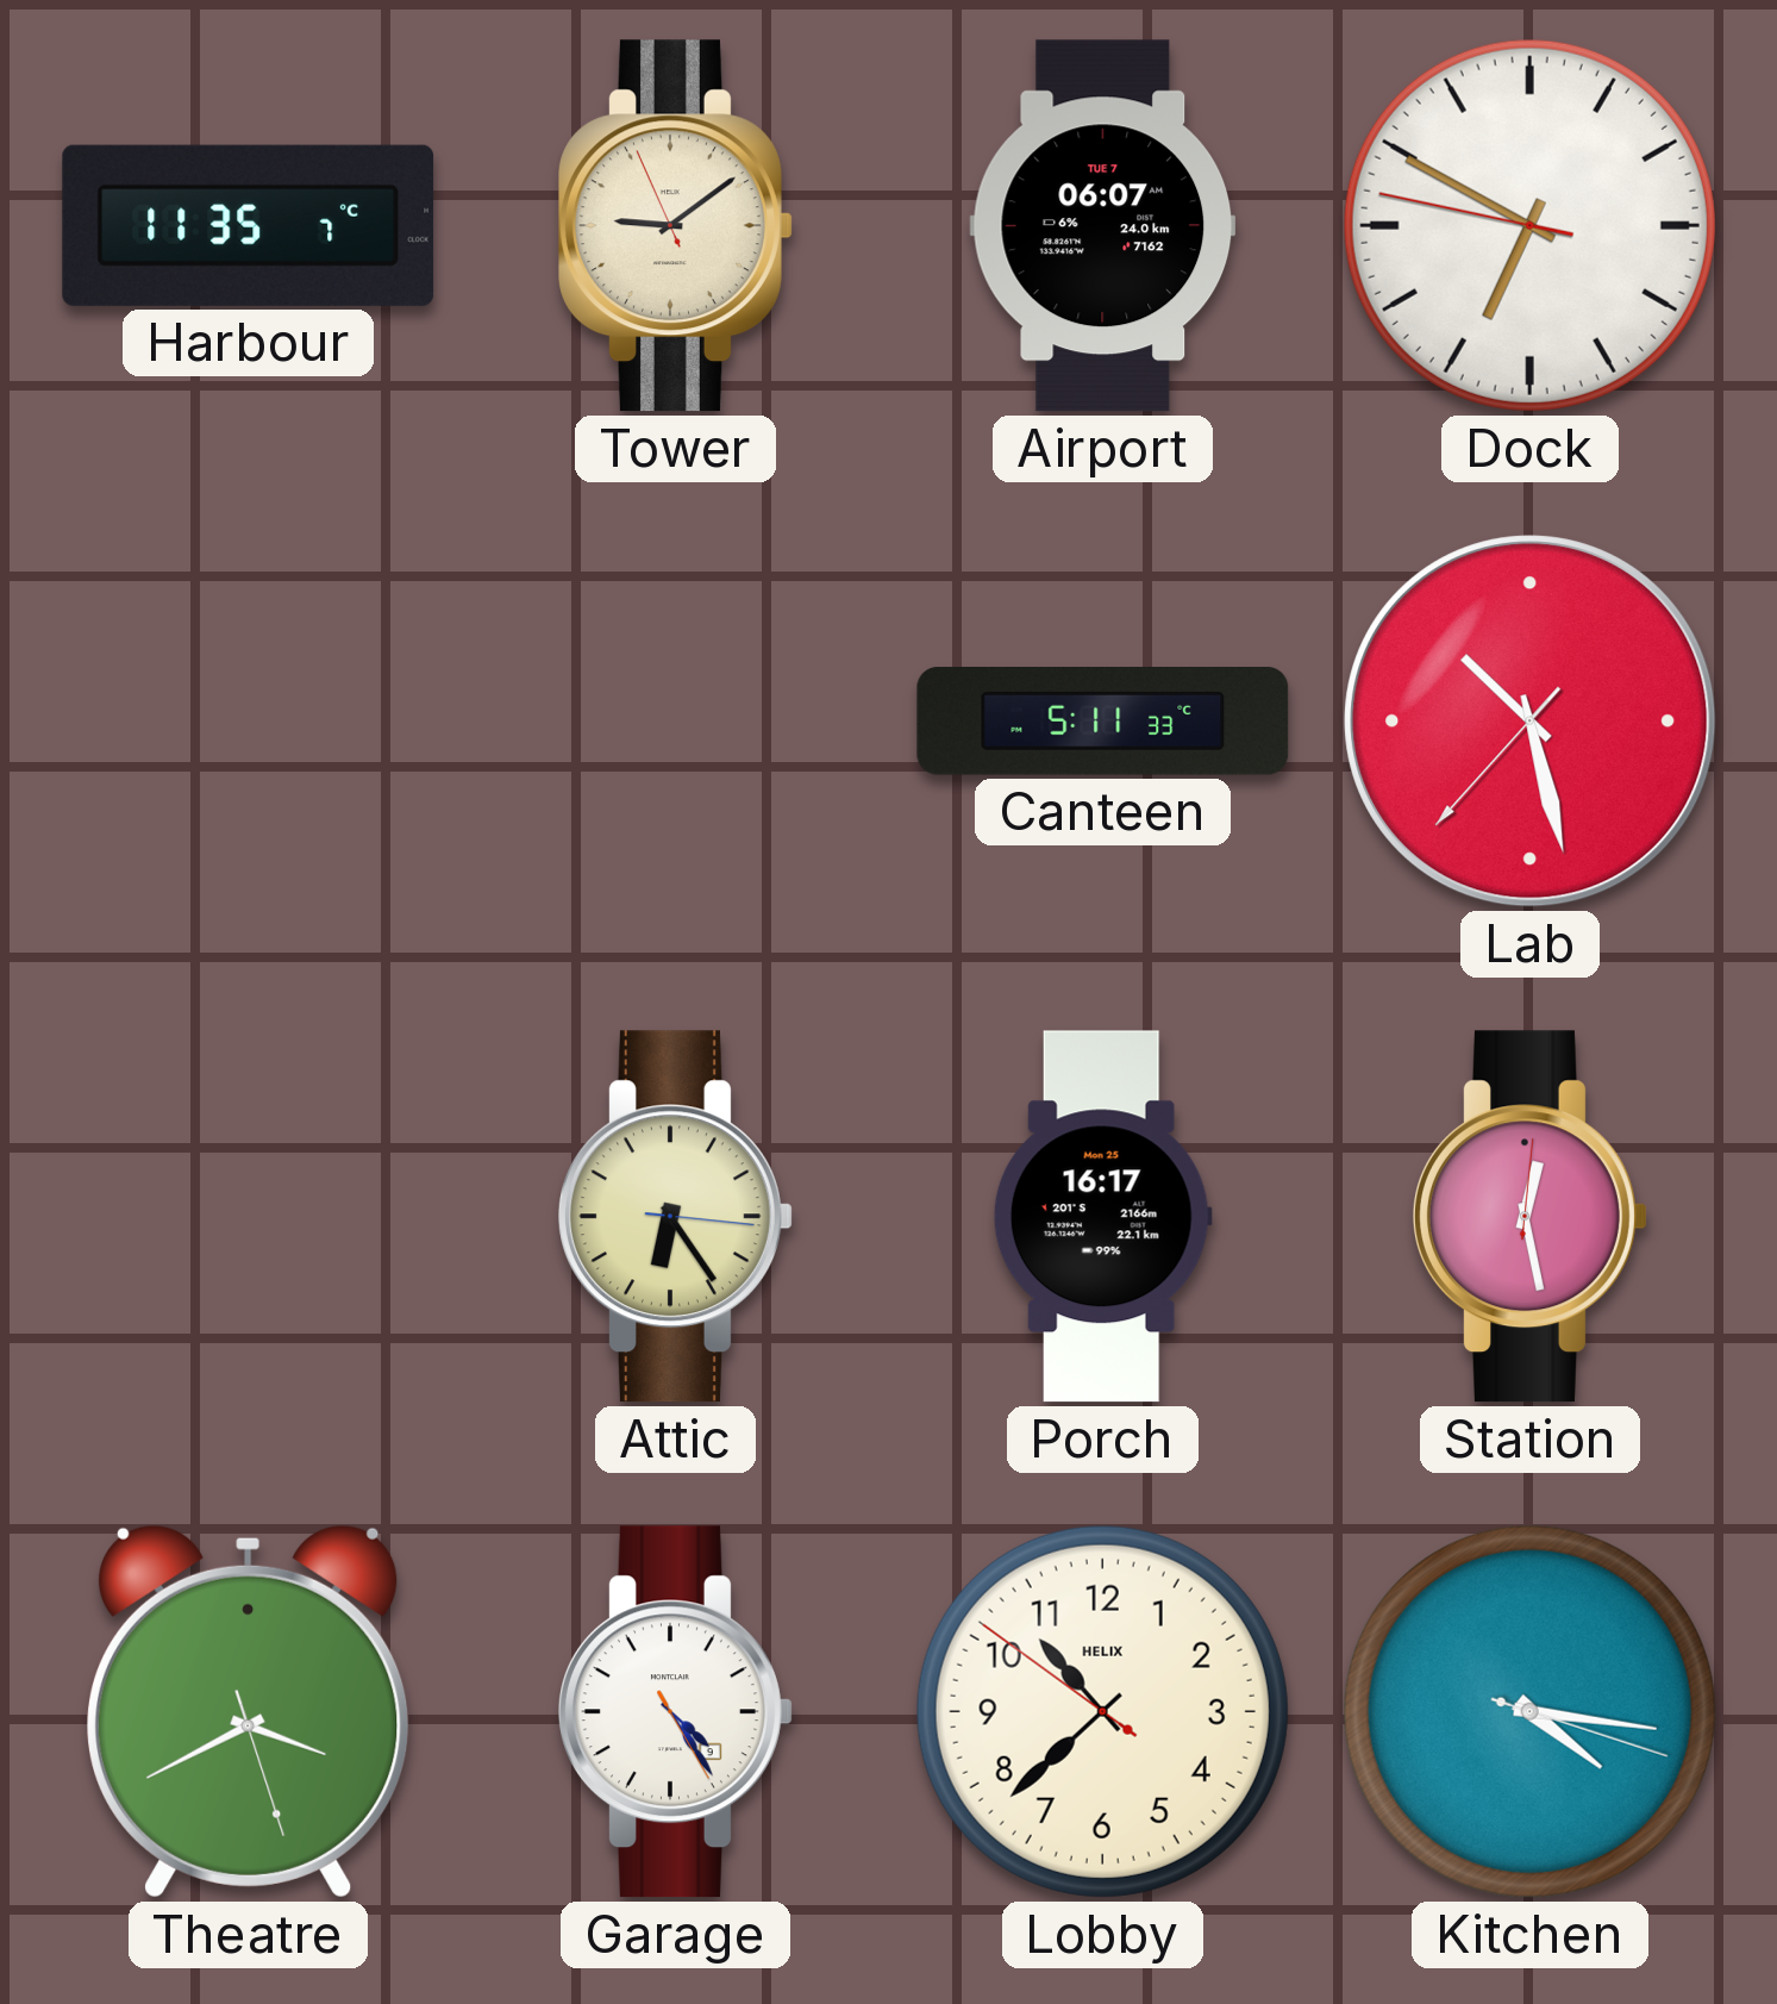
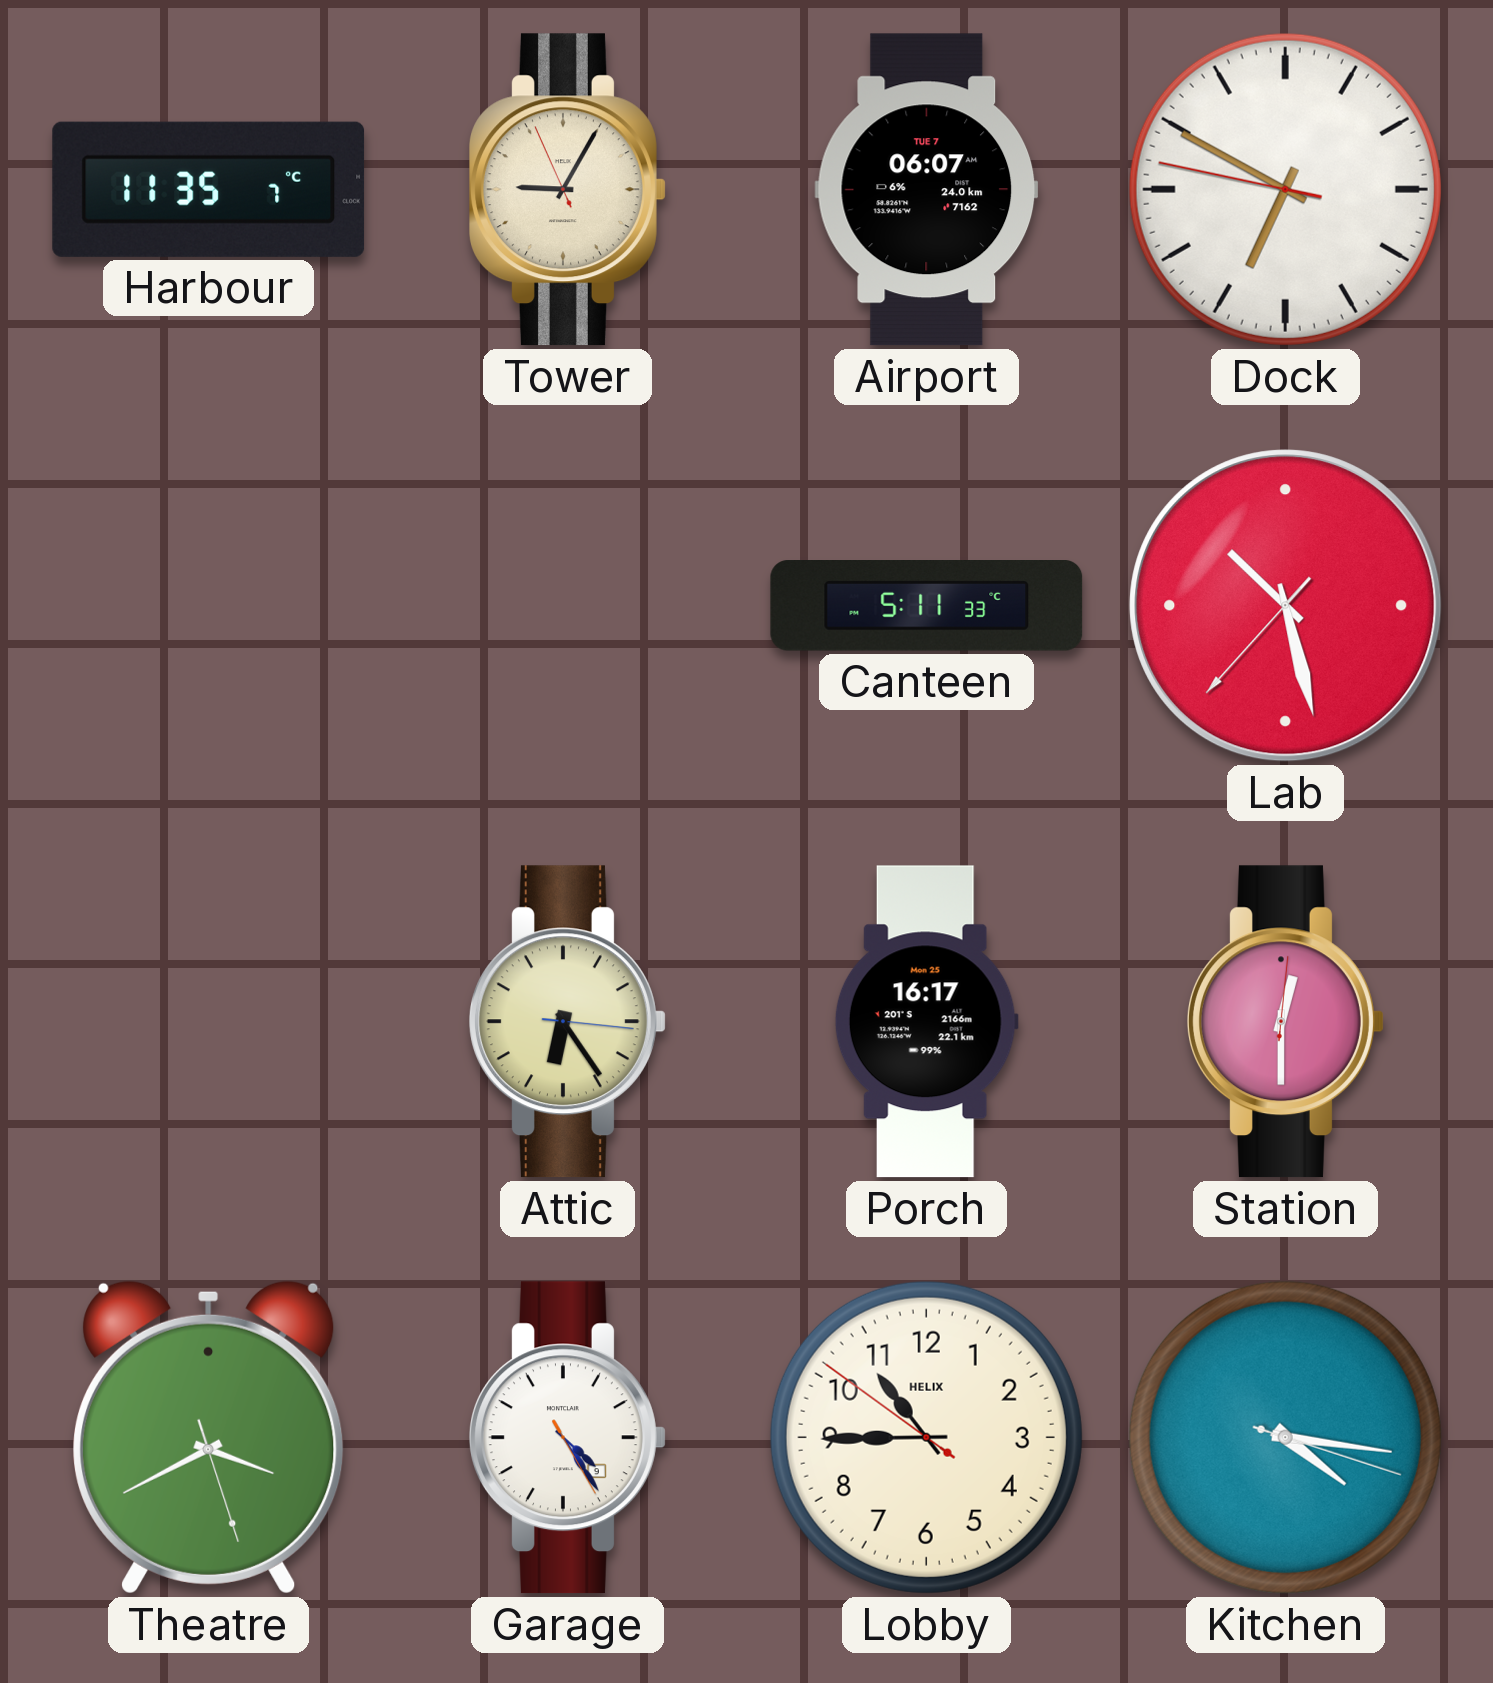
Tower: 9:08 -> 9:04
Station: 12:28 -> 12:30
Lobby: 10:37 -> 10:44
